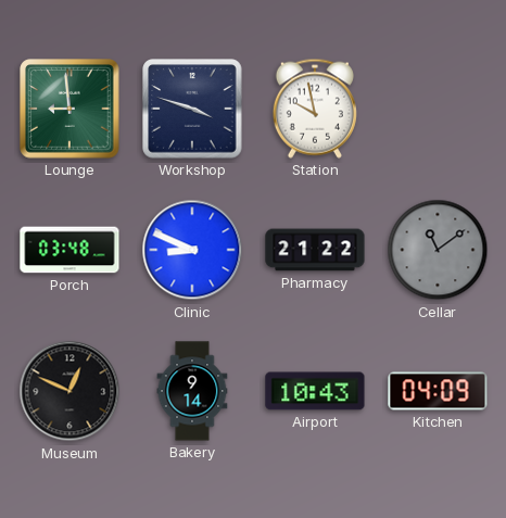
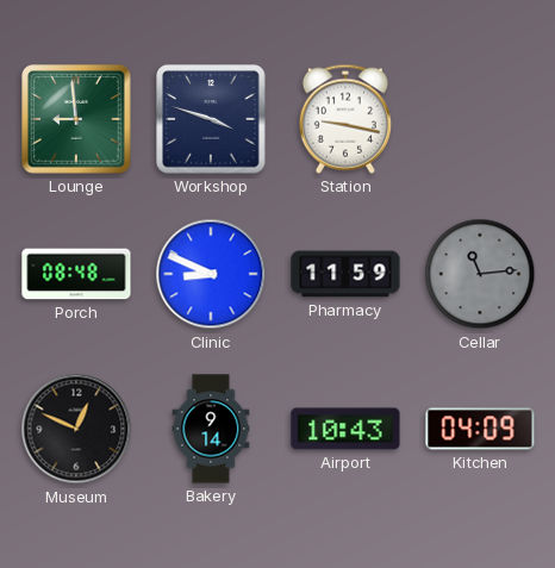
Station: 9:58 -> 9:17
Porch: 03:48 -> 08:48
Pharmacy: 21:22 -> 11:59
Cellar: 11:09 -> 11:14
